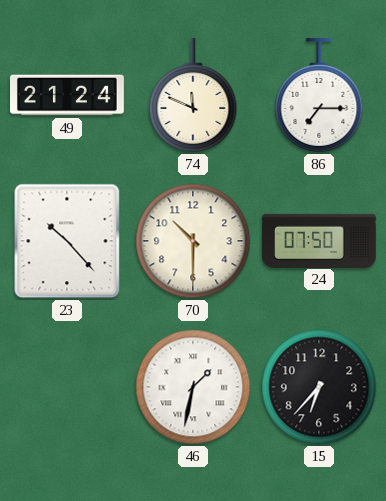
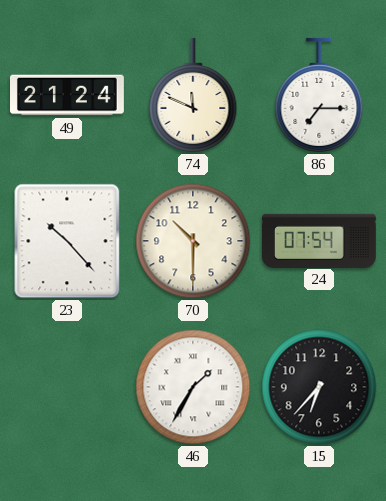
24: 07:50 -> 07:54
46: 1:32 -> 1:35
